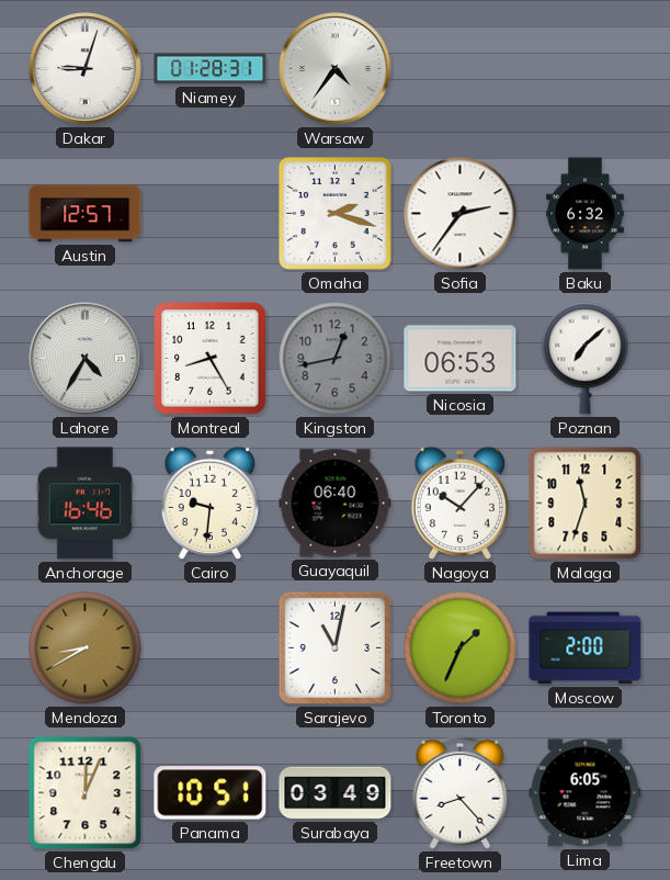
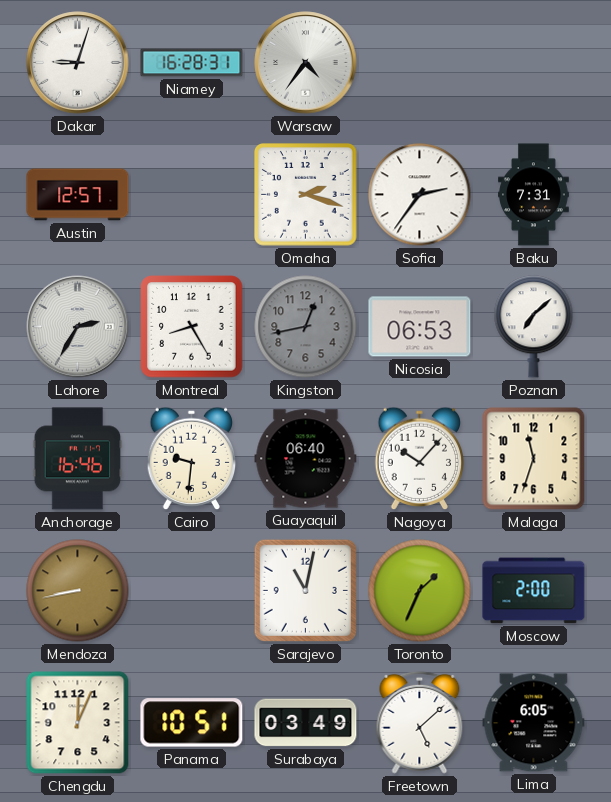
Niamey: 01:28 -> 16:28
Baku: 6:32 -> 7:31
Lahore: 4:35 -> 2:35
Mendoza: 8:40 -> 8:43
Freetown: 8:23 -> 5:08
